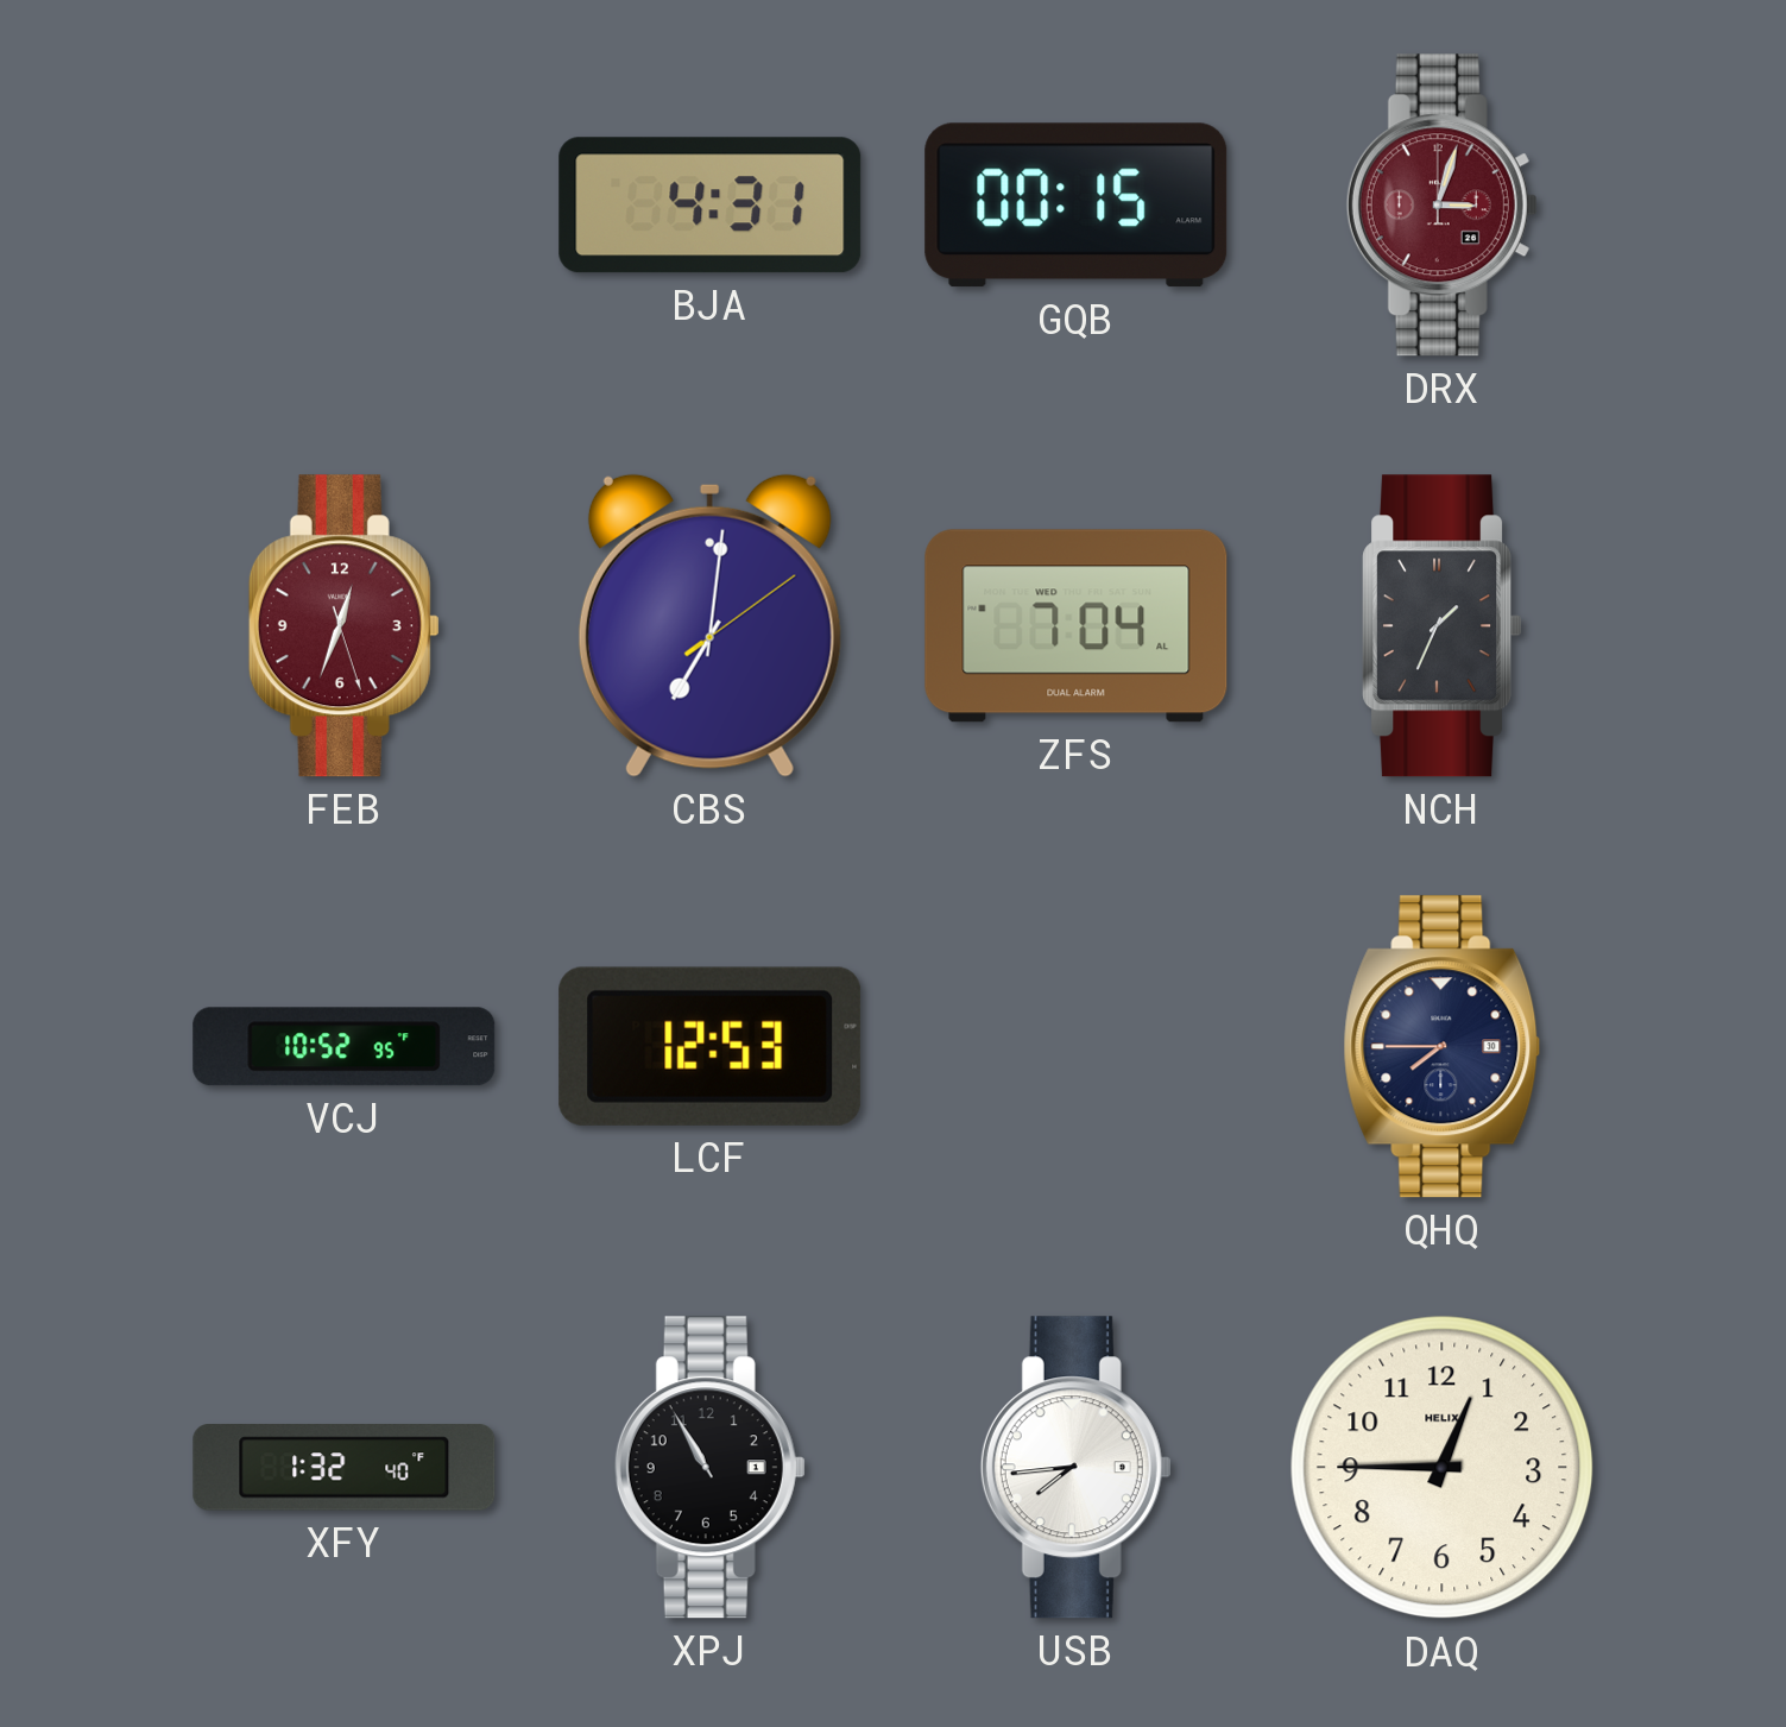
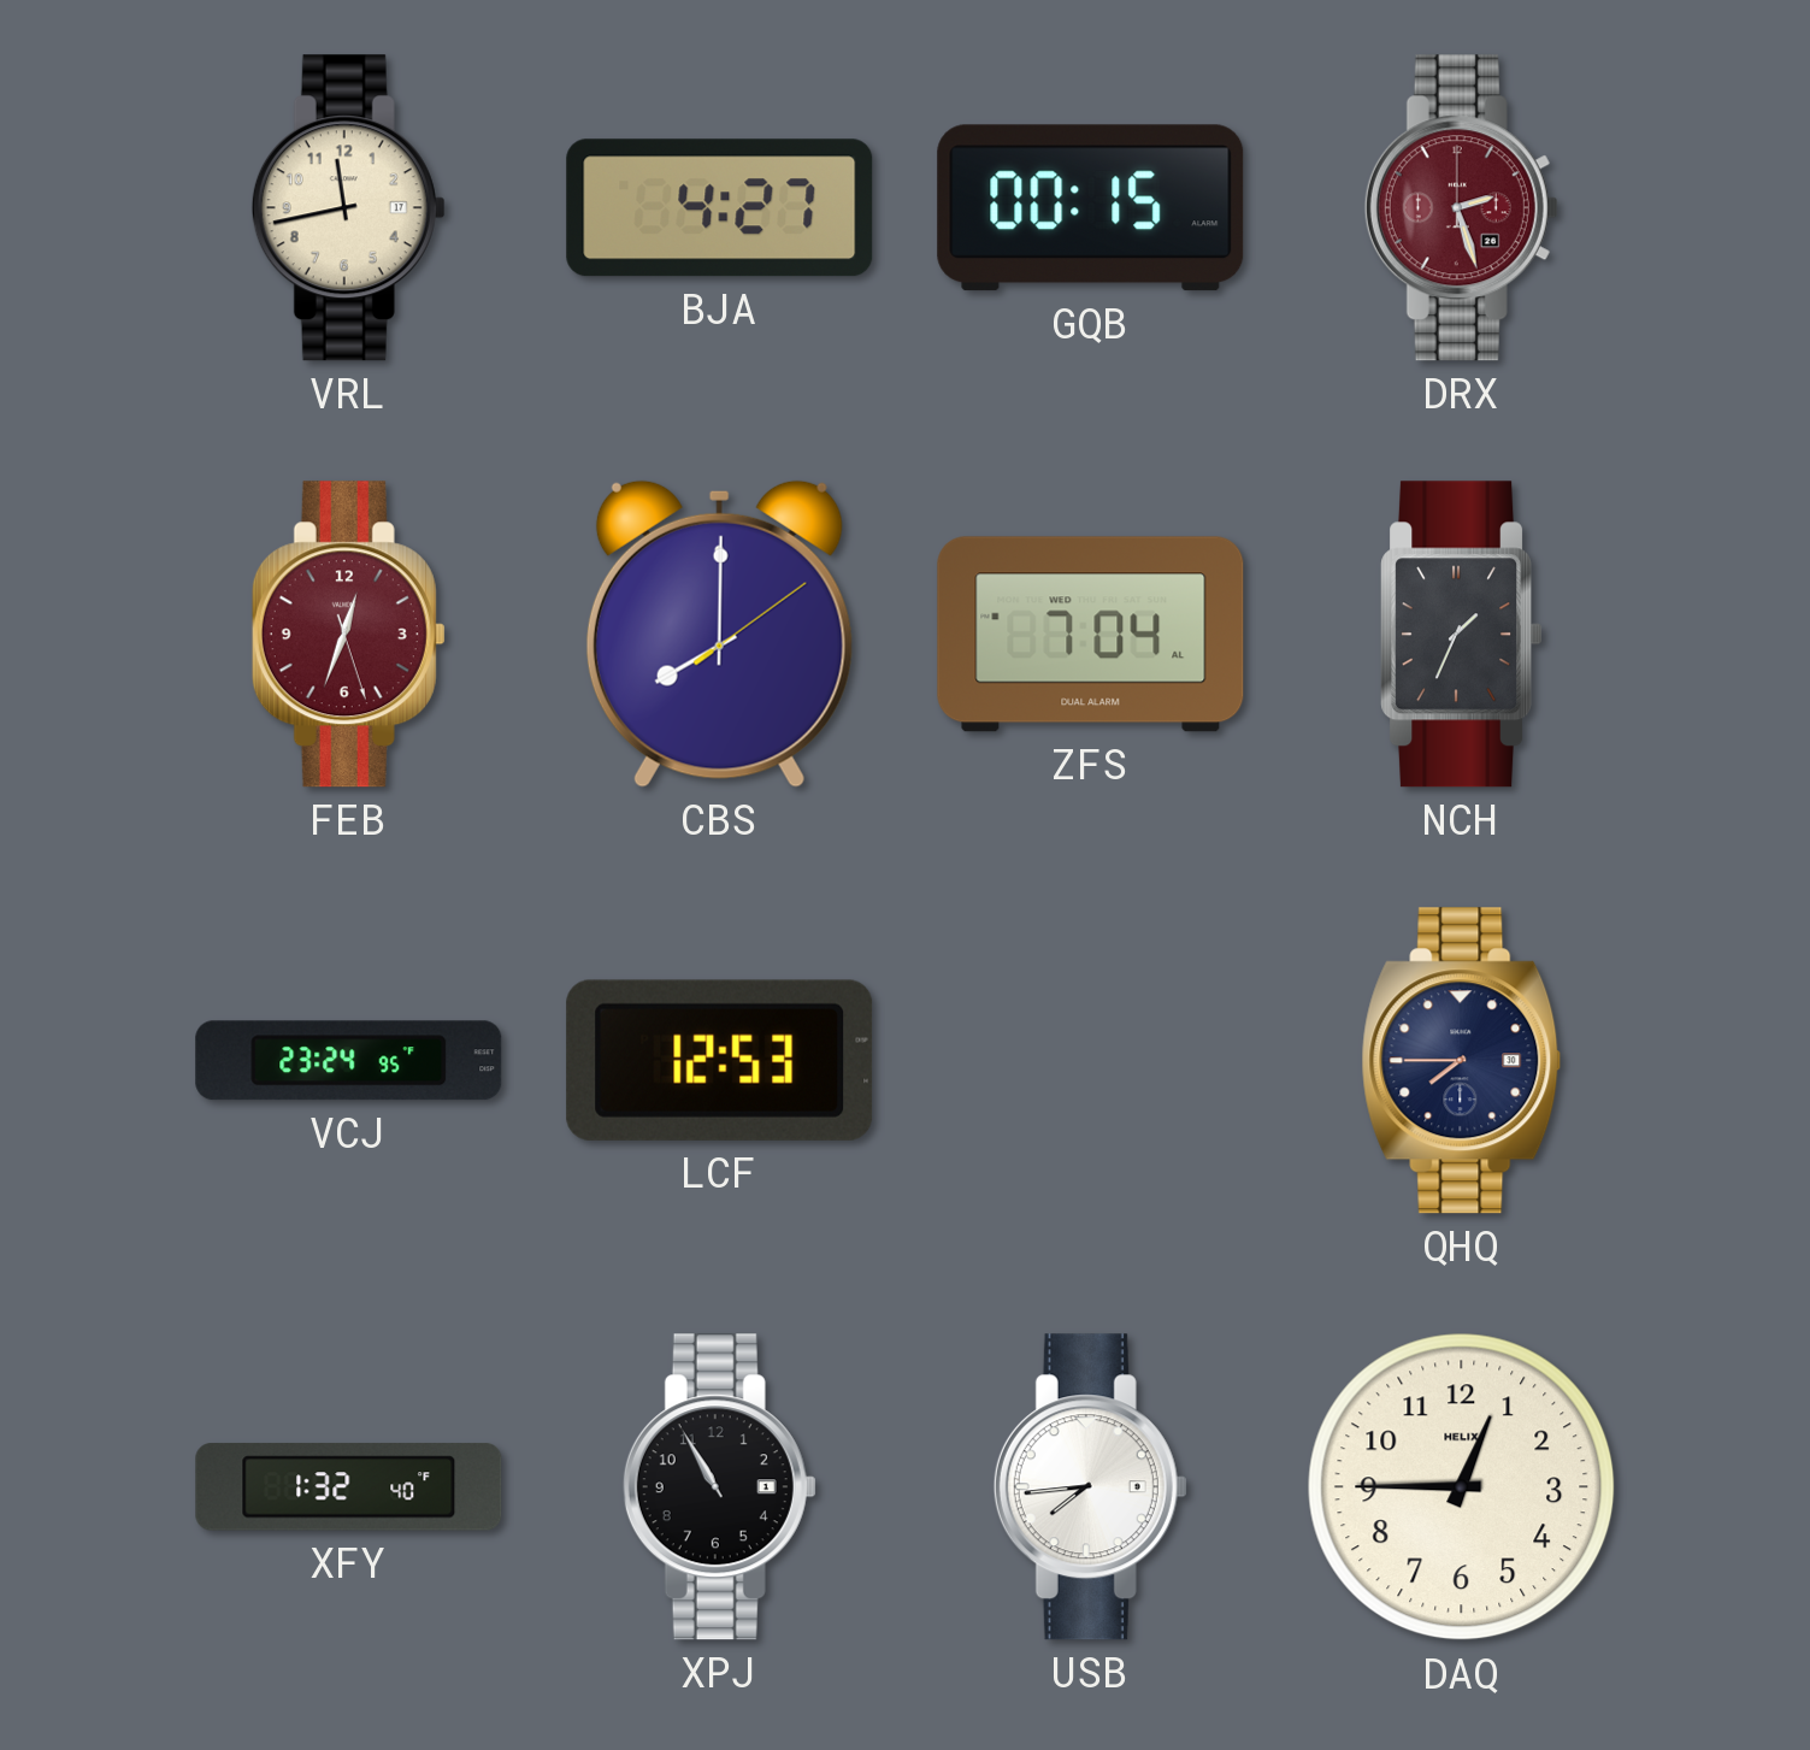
VRL: none -> 11:43
BJA: 4:31 -> 4:27
DRX: 3:03 -> 2:27
CBS: 7:01 -> 8:00
VCJ: 10:52 -> 23:24
